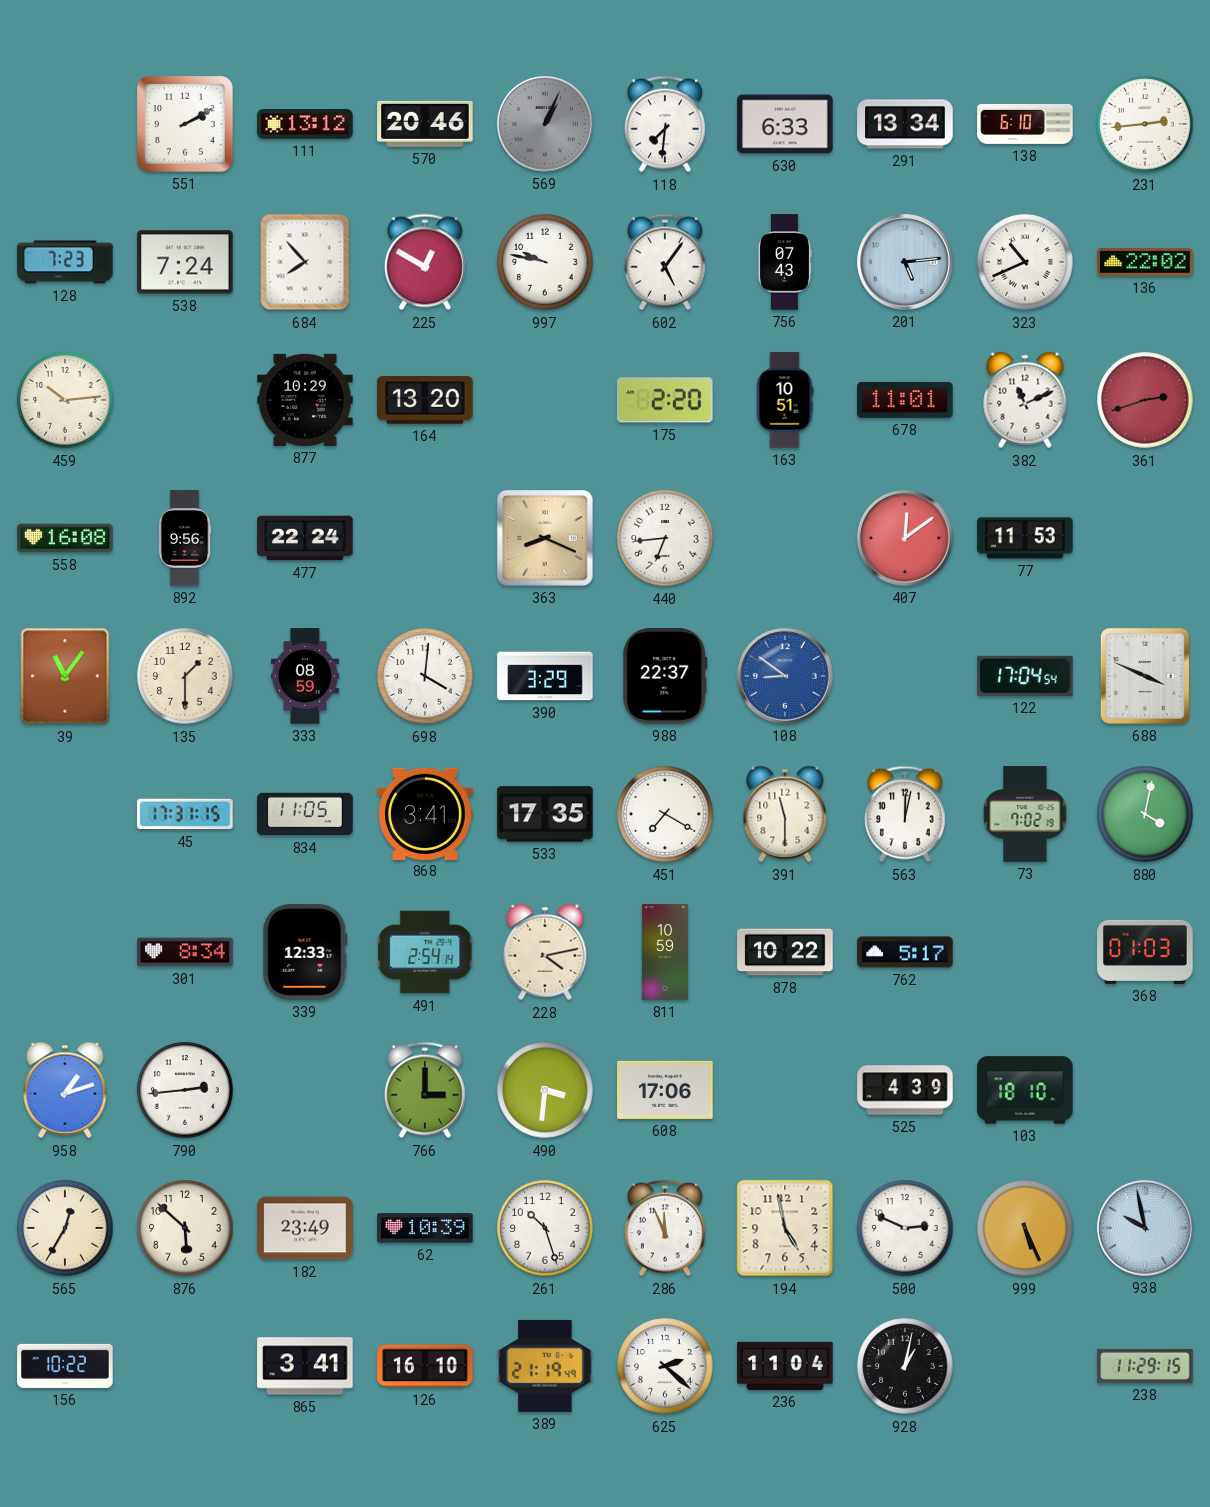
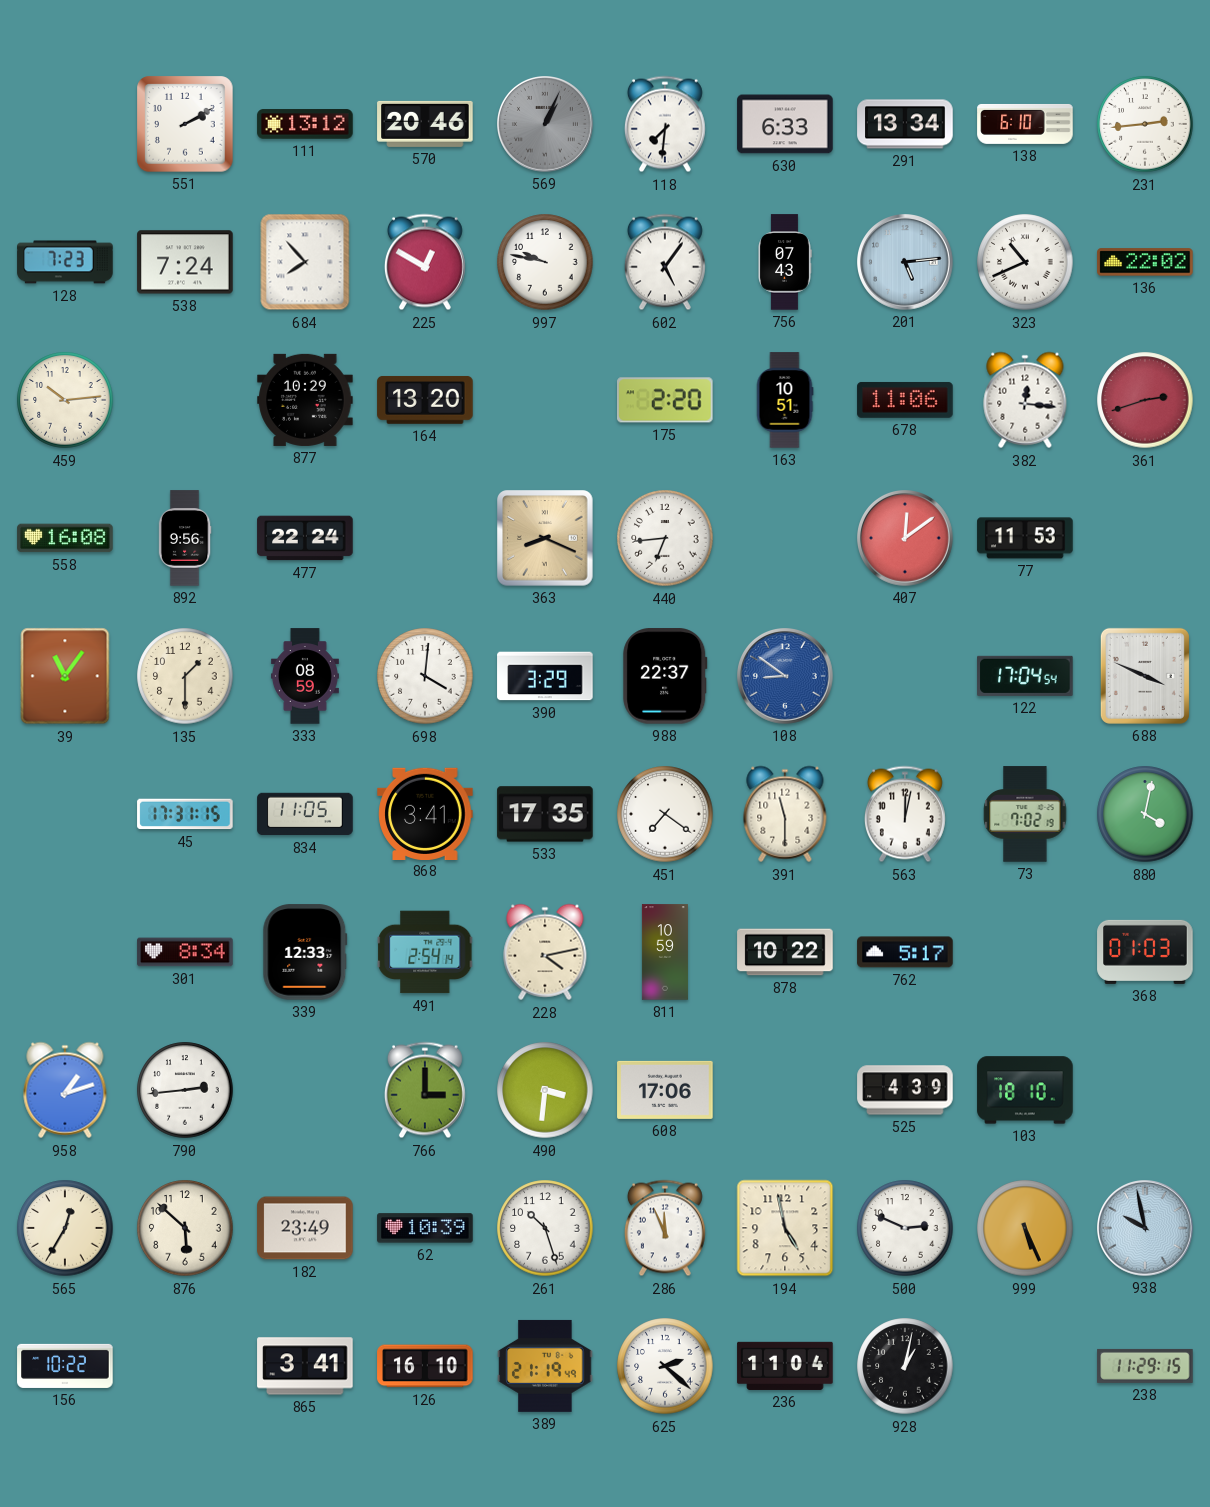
678: 11:01 -> 11:06
382: 11:11 -> 12:16
451: 7:20 -> 7:21
